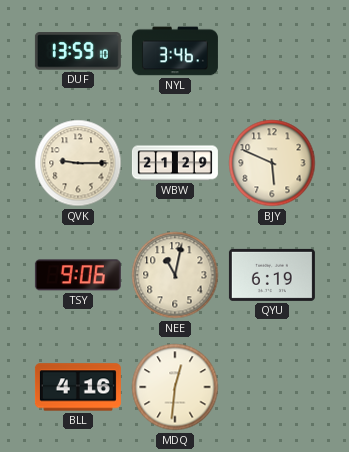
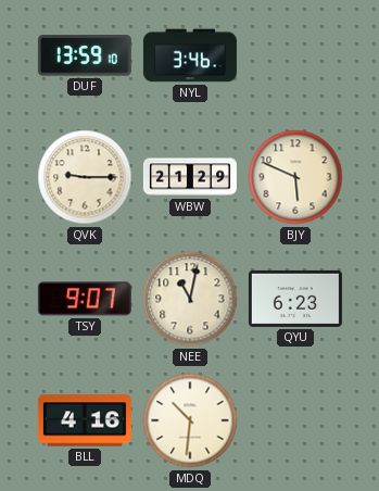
TSY: 9:06 -> 9:07
QYU: 6:19 -> 6:23
MDQ: 12:31 -> 10:31
